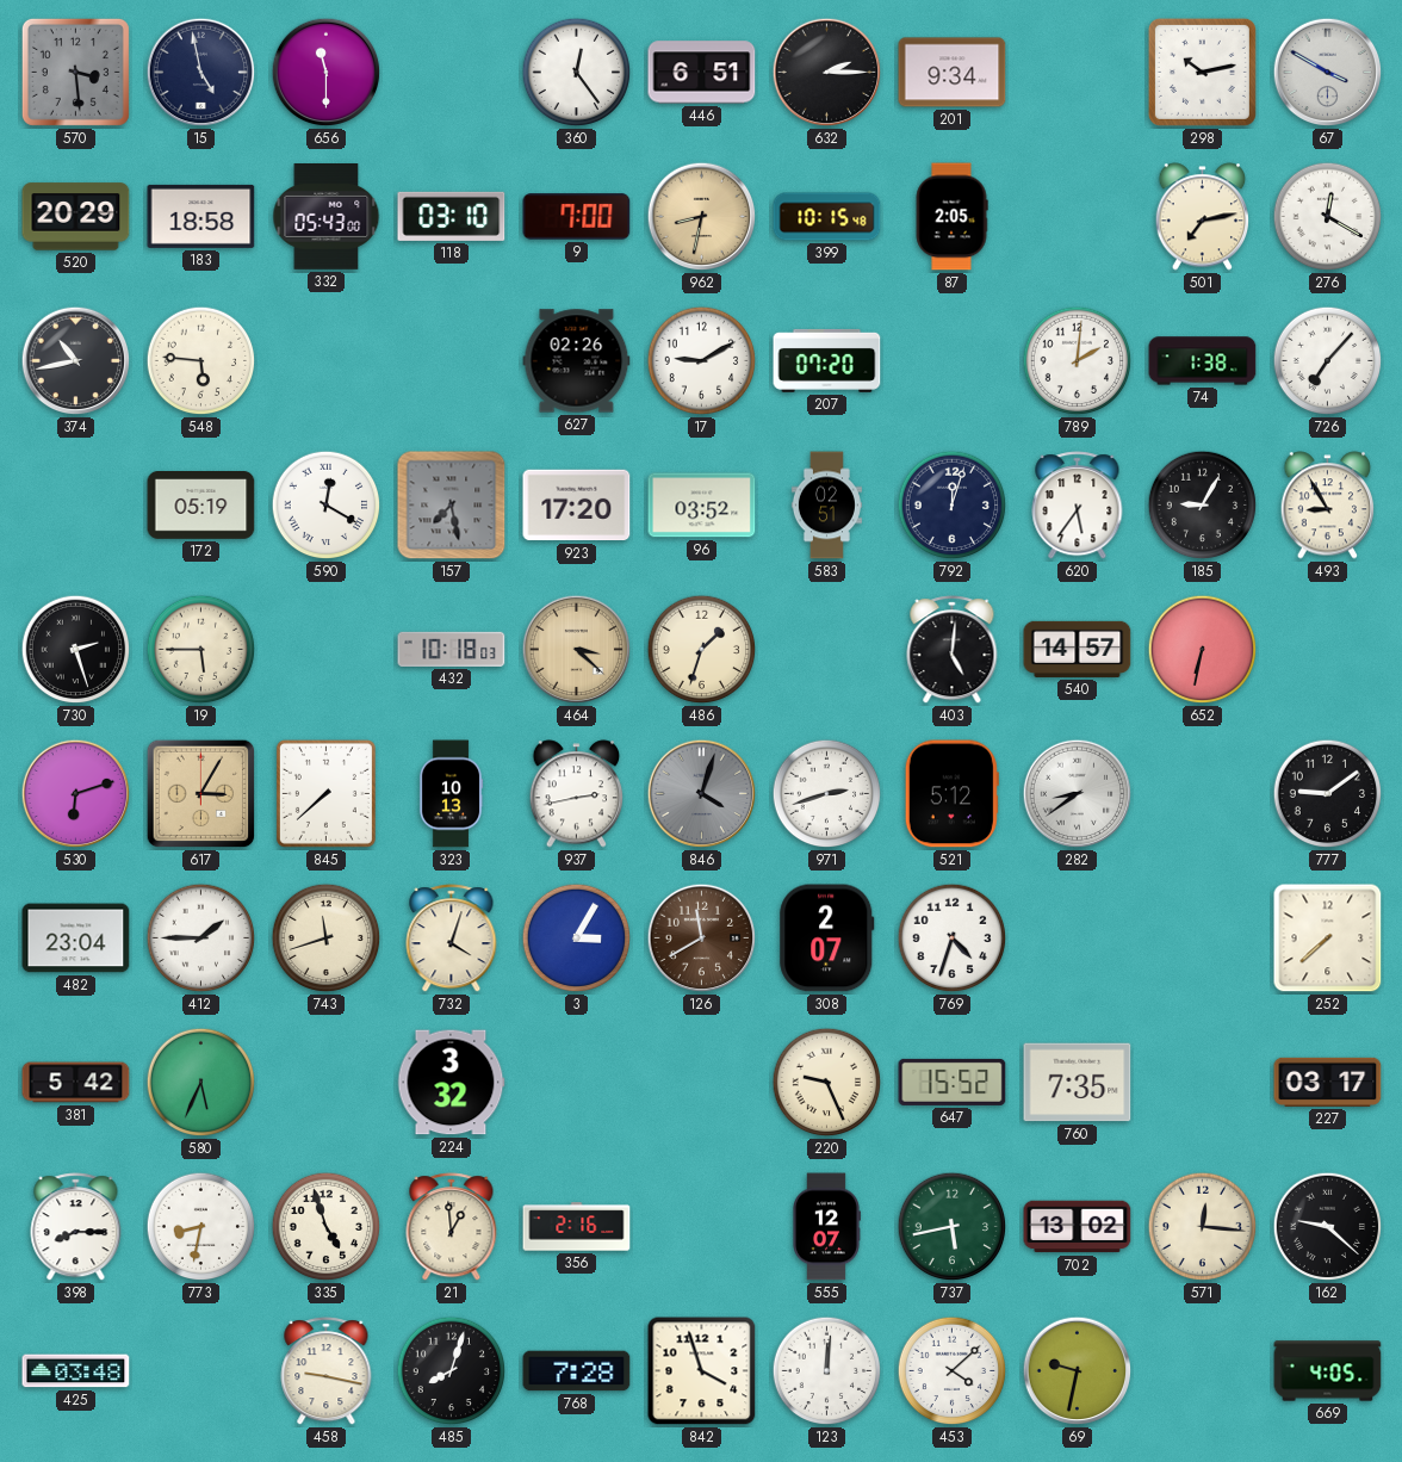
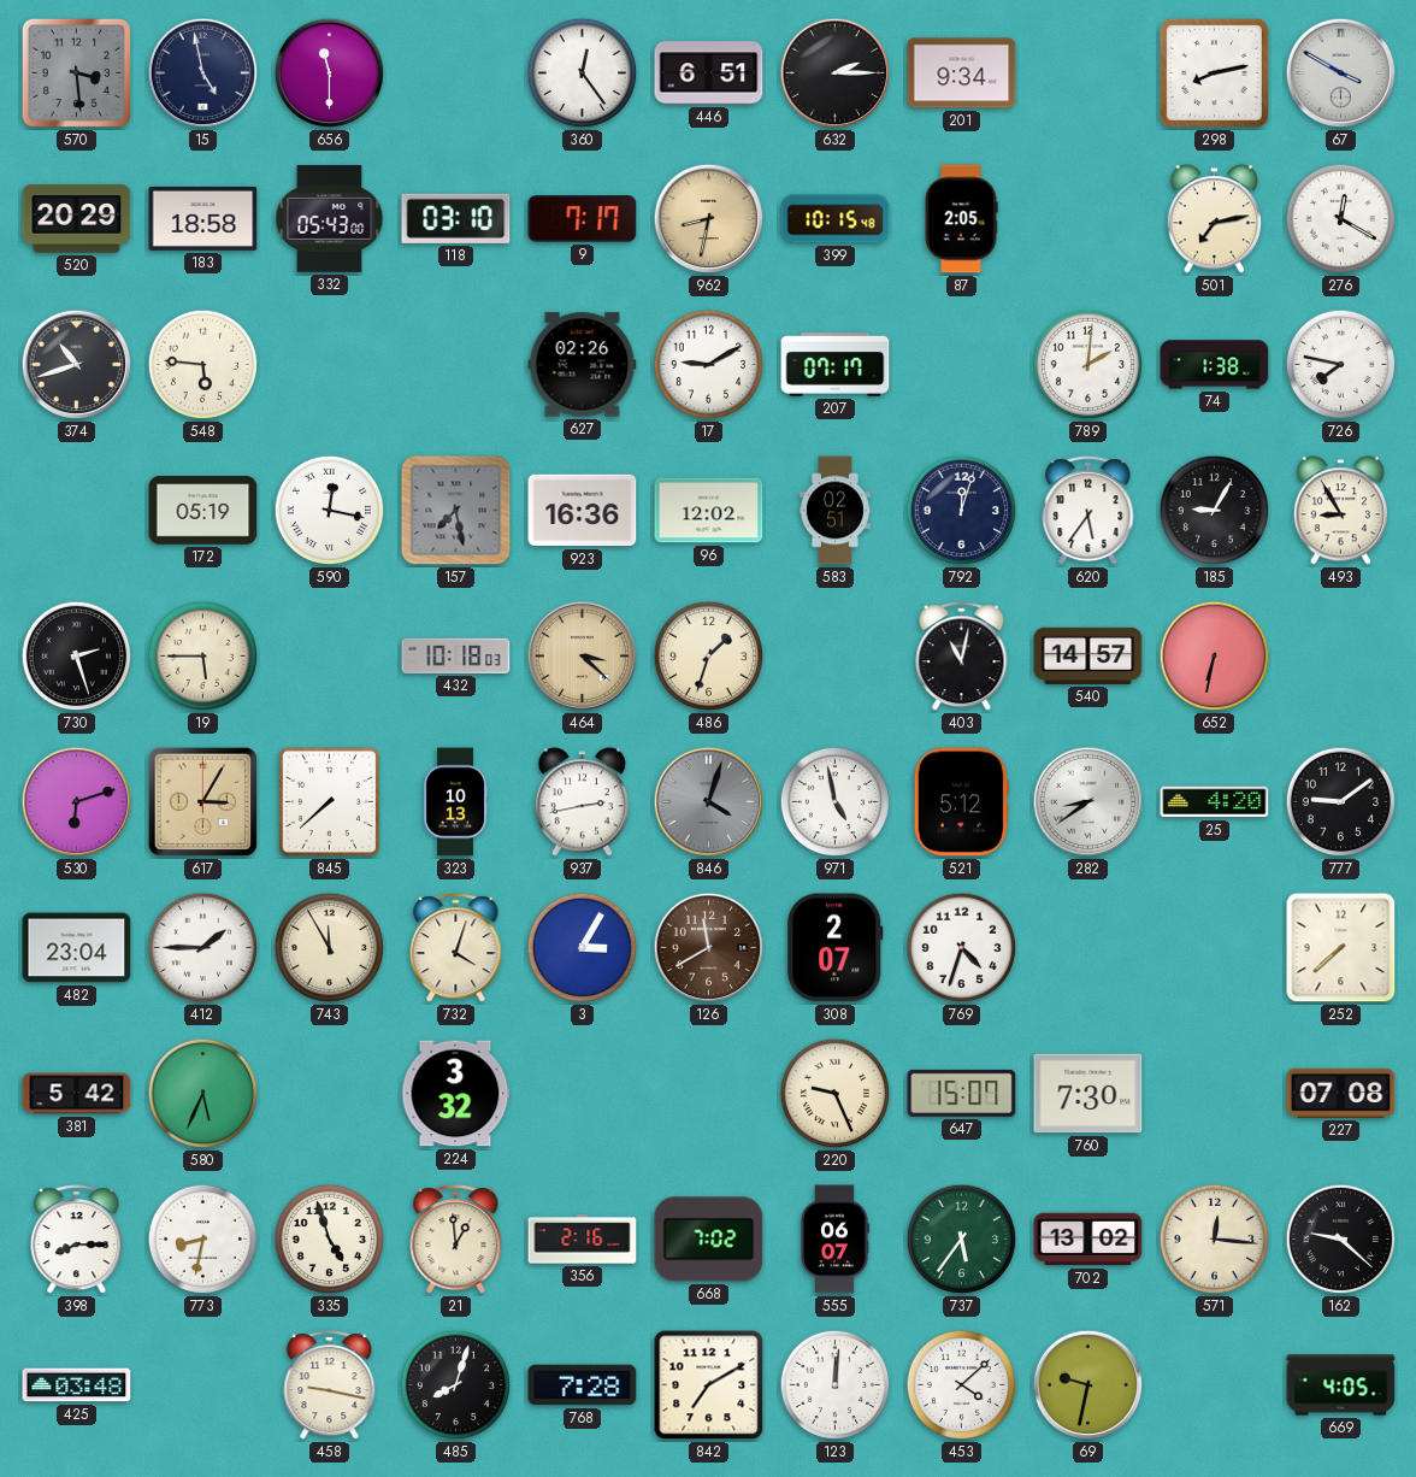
298: 10:13 -> 8:13
9: 7:00 -> 7:17
374: 10:43 -> 10:42
207: 07:20 -> 07:17
726: 7:07 -> 7:47
590: 12:20 -> 12:17
923: 17:20 -> 16:36
96: 03:52 -> 12:02
403: 5:01 -> 11:02
971: 2:42 -> 4:58
25: none -> 4:20
743: 11:42 -> 11:55
647: 15:52 -> 15:07
760: 7:35 -> 7:30
227: 03:17 -> 07:08
668: none -> 7:02
555: 12:07 -> 06:07
737: 5:43 -> 5:36
842: 3:57 -> 7:10
